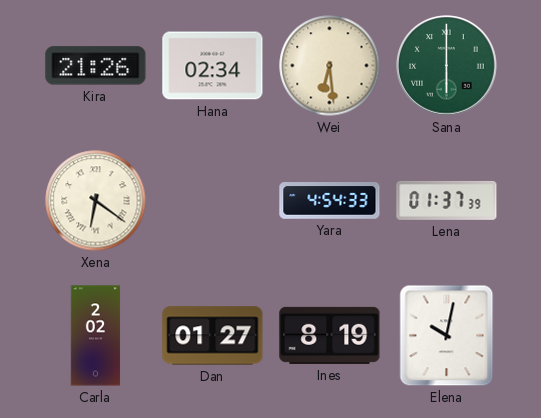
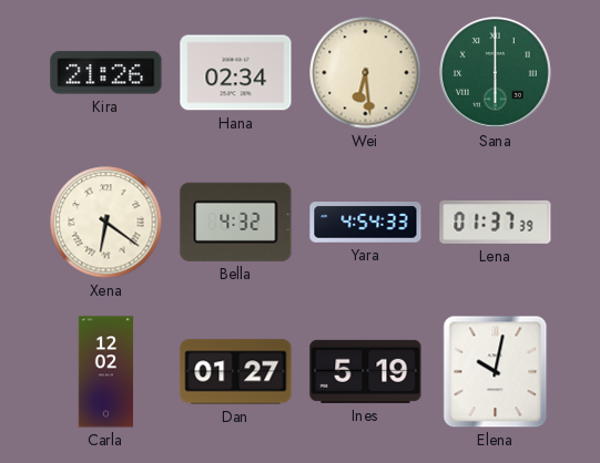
Bella: none -> 4:32
Carla: 2:02 -> 12:02
Ines: 8:19 -> 5:19
